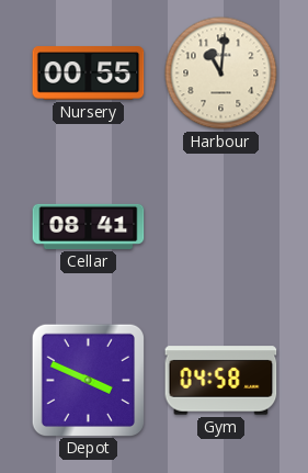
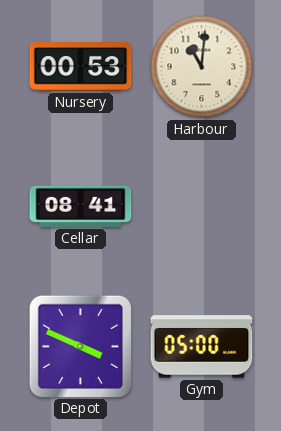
Nursery: 00:55 -> 00:53
Gym: 04:58 -> 05:00
